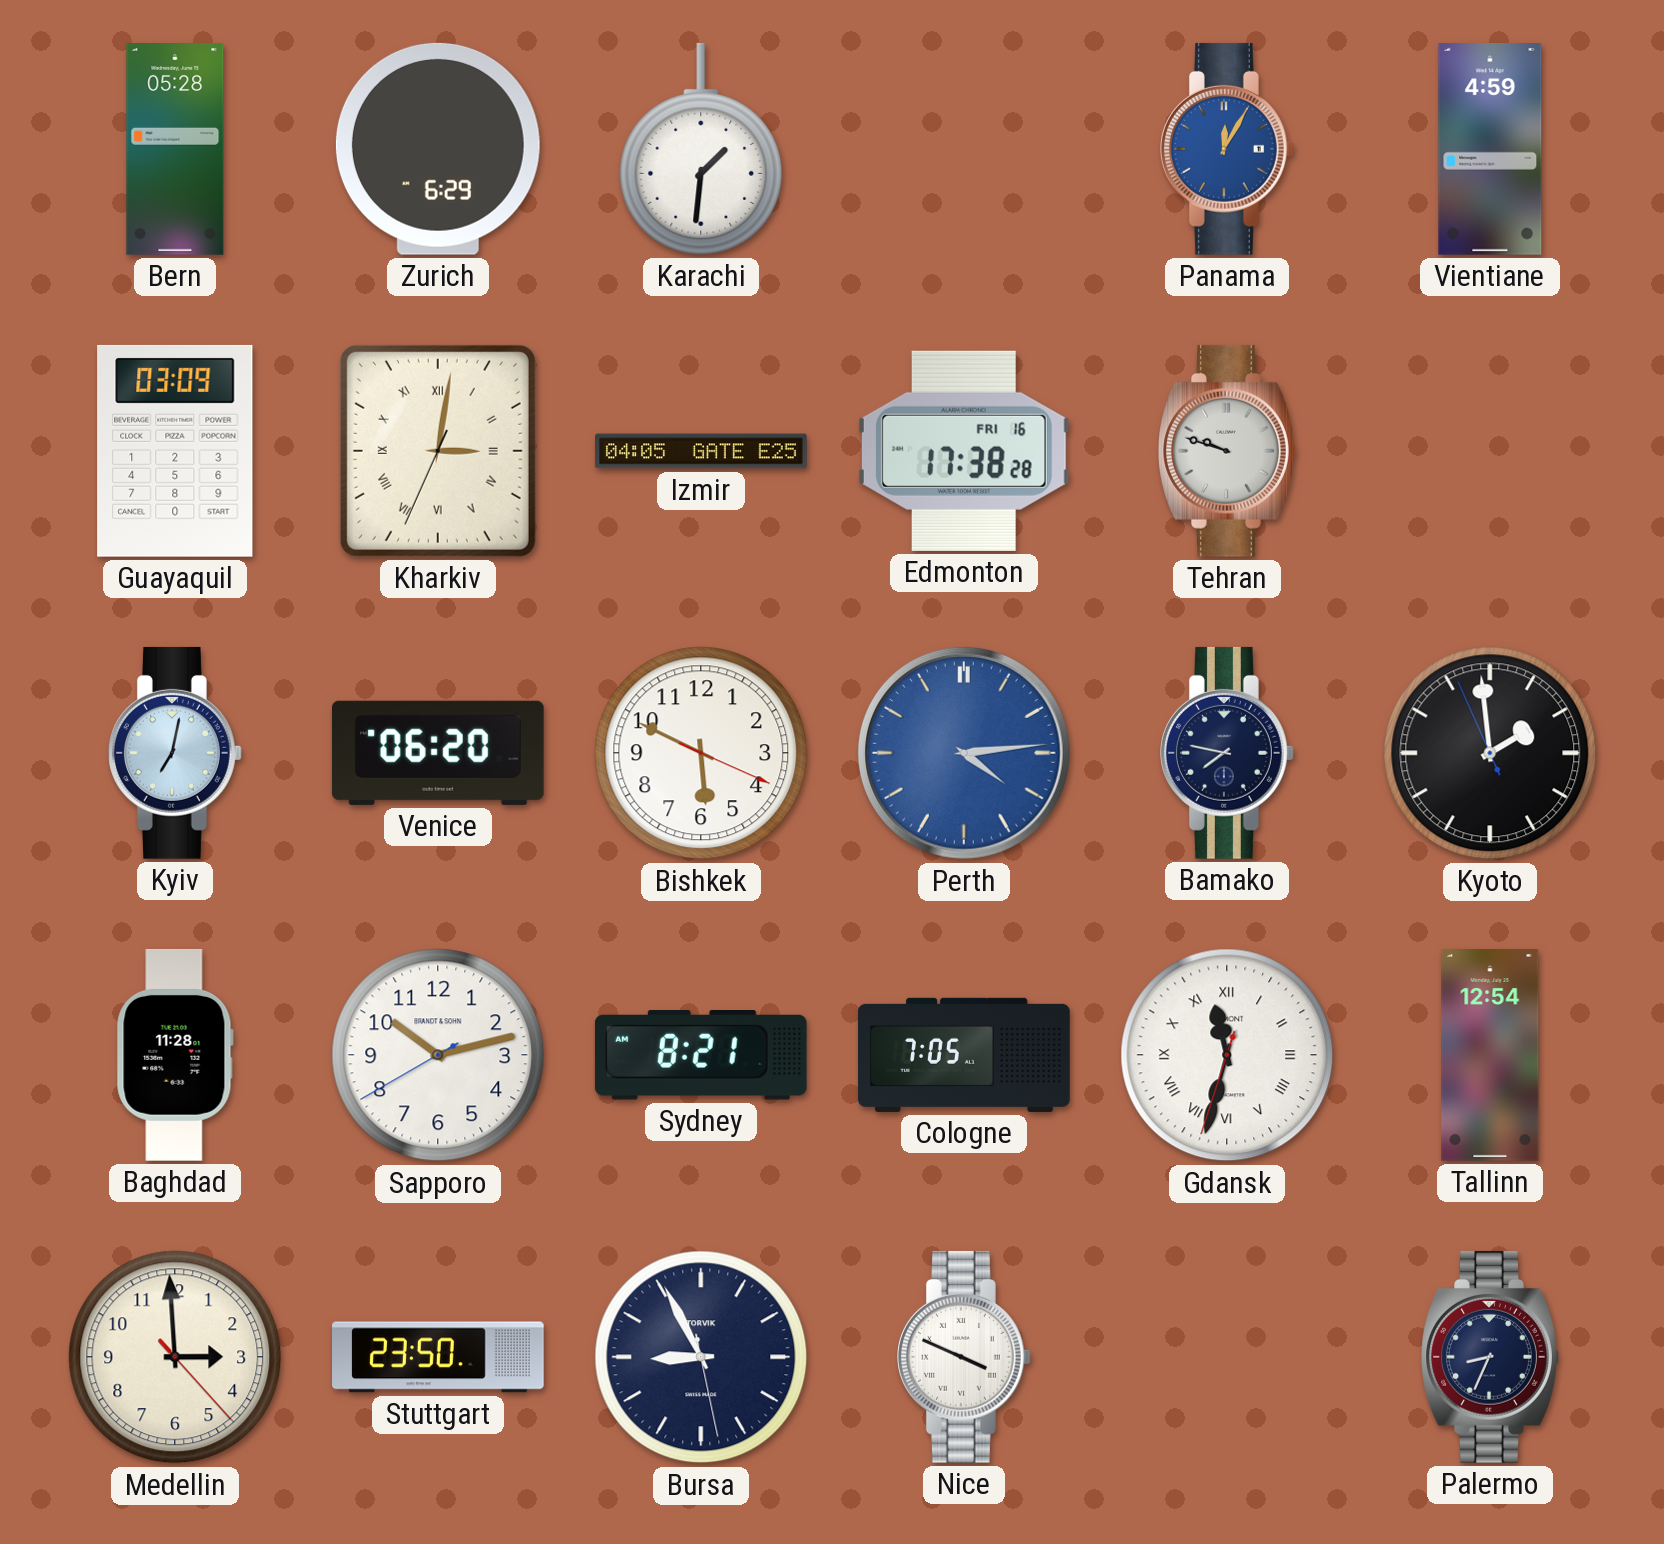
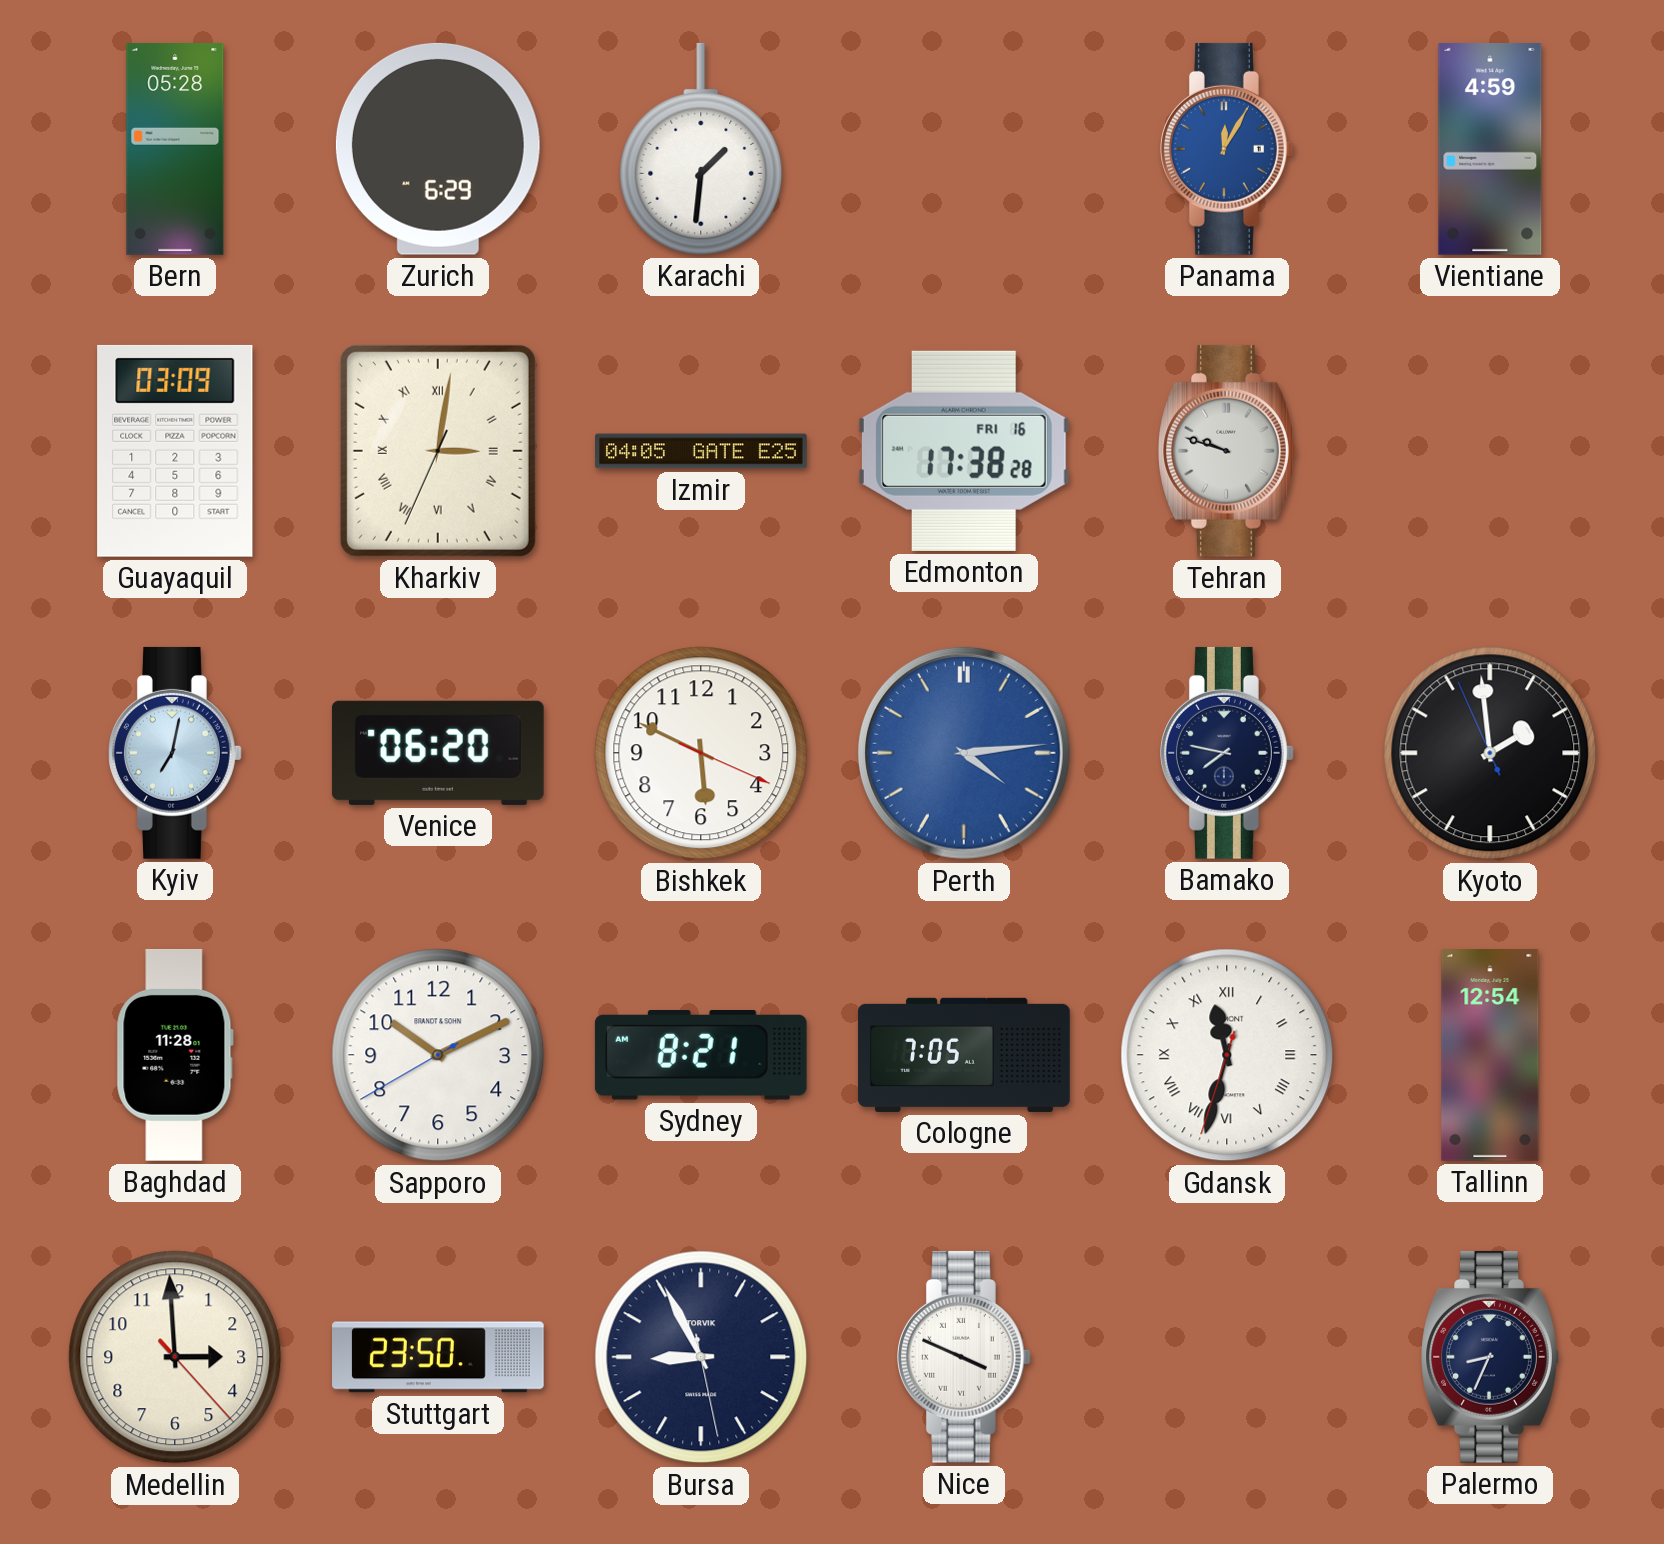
Sapporo: 10:12 -> 10:10
